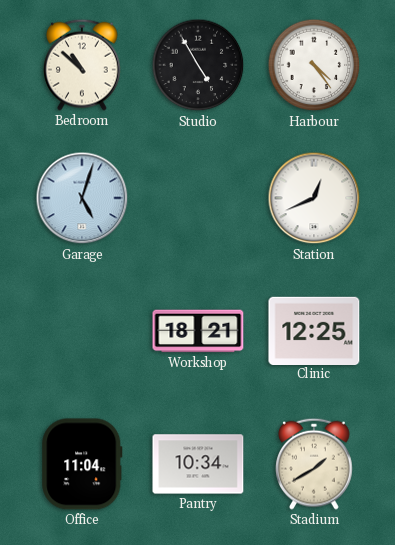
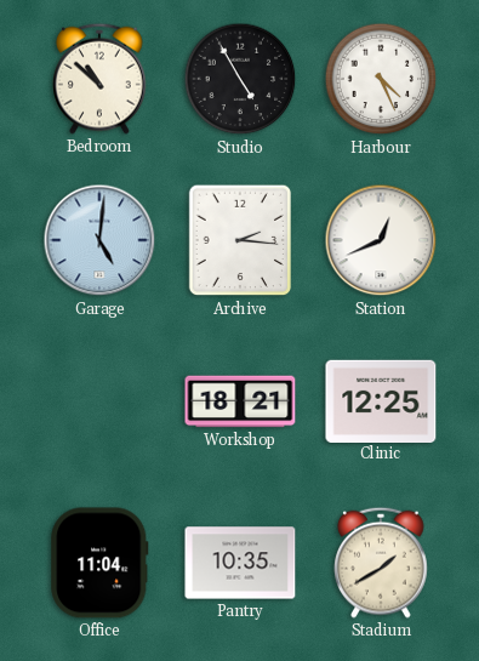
Harbour: 4:24 -> 4:26
Garage: 5:03 -> 5:01
Archive: none -> 2:16
Pantry: 10:34 -> 10:35
